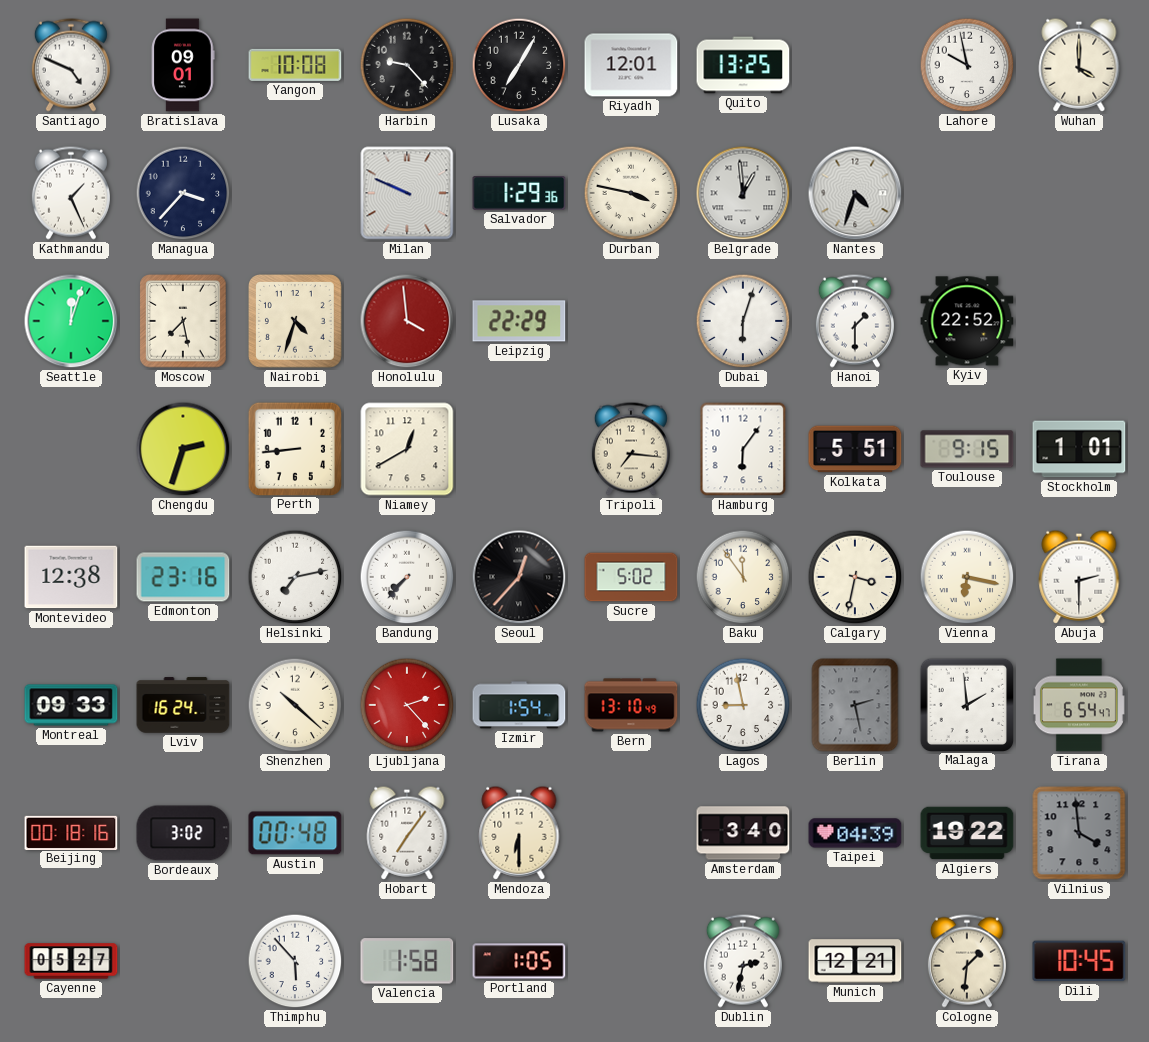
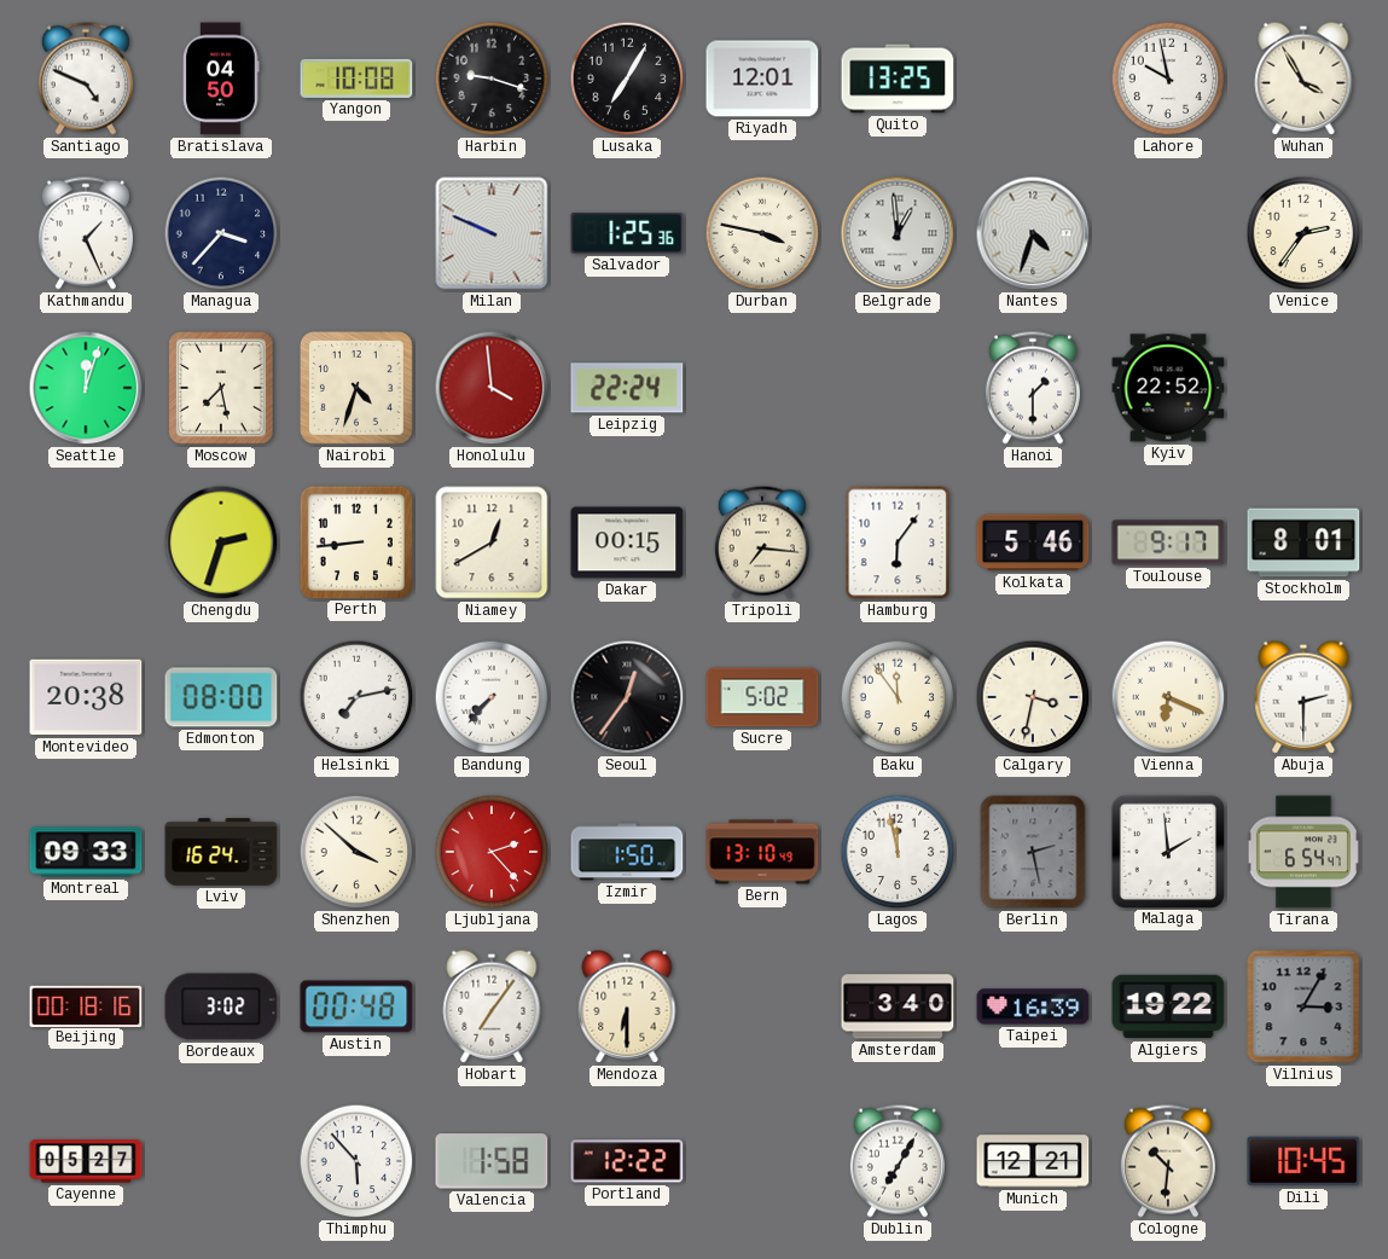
Bratislava: 09:01 -> 04:50
Harbin: 9:23 -> 9:18
Wuhan: 4:00 -> 3:55
Salvador: 1:29 -> 1:25
Venice: none -> 2:36
Leipzig: 22:29 -> 22:24
Dubai: 6:03 -> none
Dakar: none -> 00:15
Kolkata: 5:51 -> 5:46
Toulouse: 9:15 -> 9:17
Stockholm: 1:01 -> 8:01
Montevideo: 12:38 -> 20:38
Edmonton: 23:16 -> 08:00
Seoul: 12:37 -> 12:36
Vienna: 6:17 -> 6:19
Shenzhen: 10:22 -> 3:52
Izmir: 1:54 -> 1:50
Lagos: 8:58 -> 11:58
Taipei: 04:39 -> 16:39
Vilnius: 3:59 -> 3:05
Portland: 1:05 -> 12:22
Dublin: 2:32 -> 7:05
Cologne: 1:31 -> 10:31
